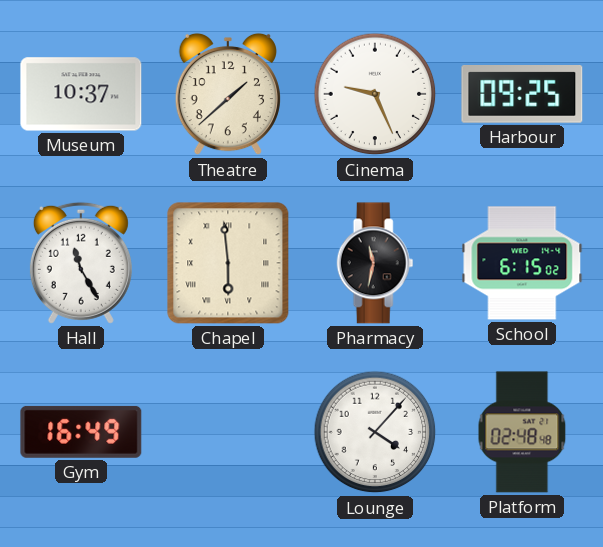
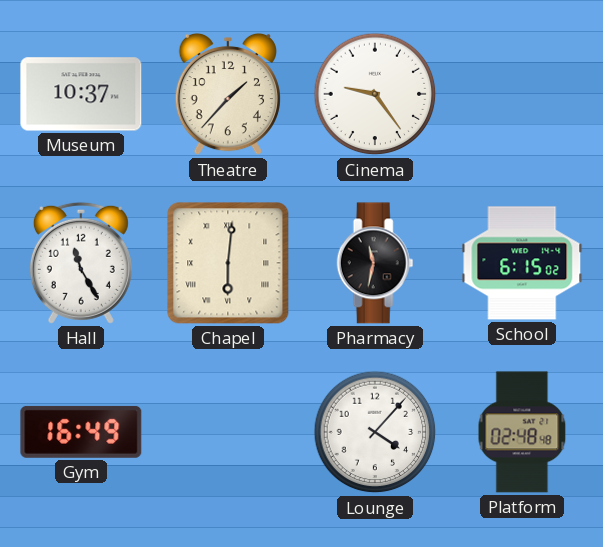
Theatre: 1:38 -> 1:37
Cinema: 9:26 -> 9:24
Harbour: 09:25 -> none
Chapel: 5:59 -> 6:01
